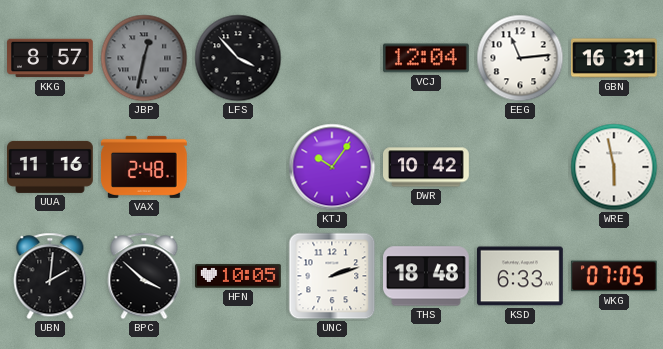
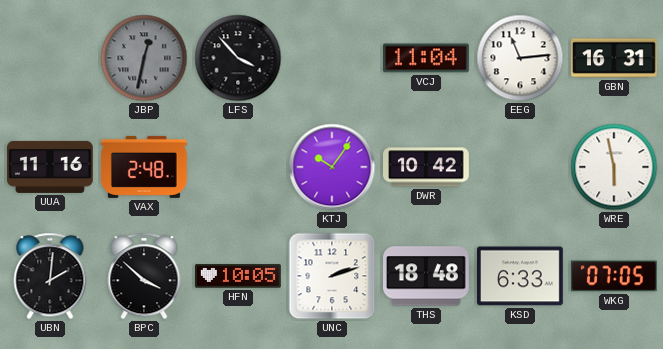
KKG: 8:57 -> none
VCJ: 12:04 -> 11:04
